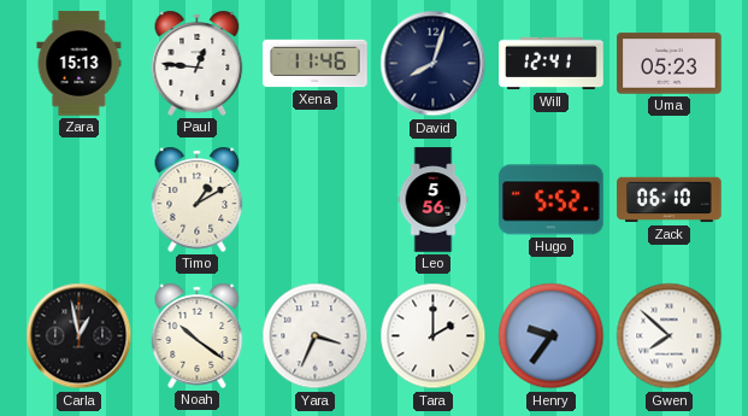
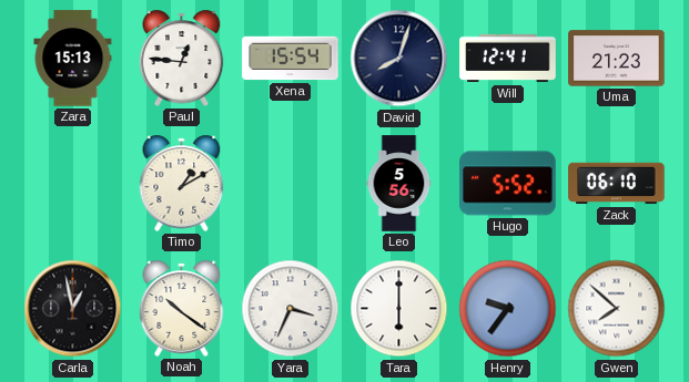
Xena: 11:46 -> 15:54
Uma: 05:23 -> 21:23
Tara: 2:00 -> 6:00
